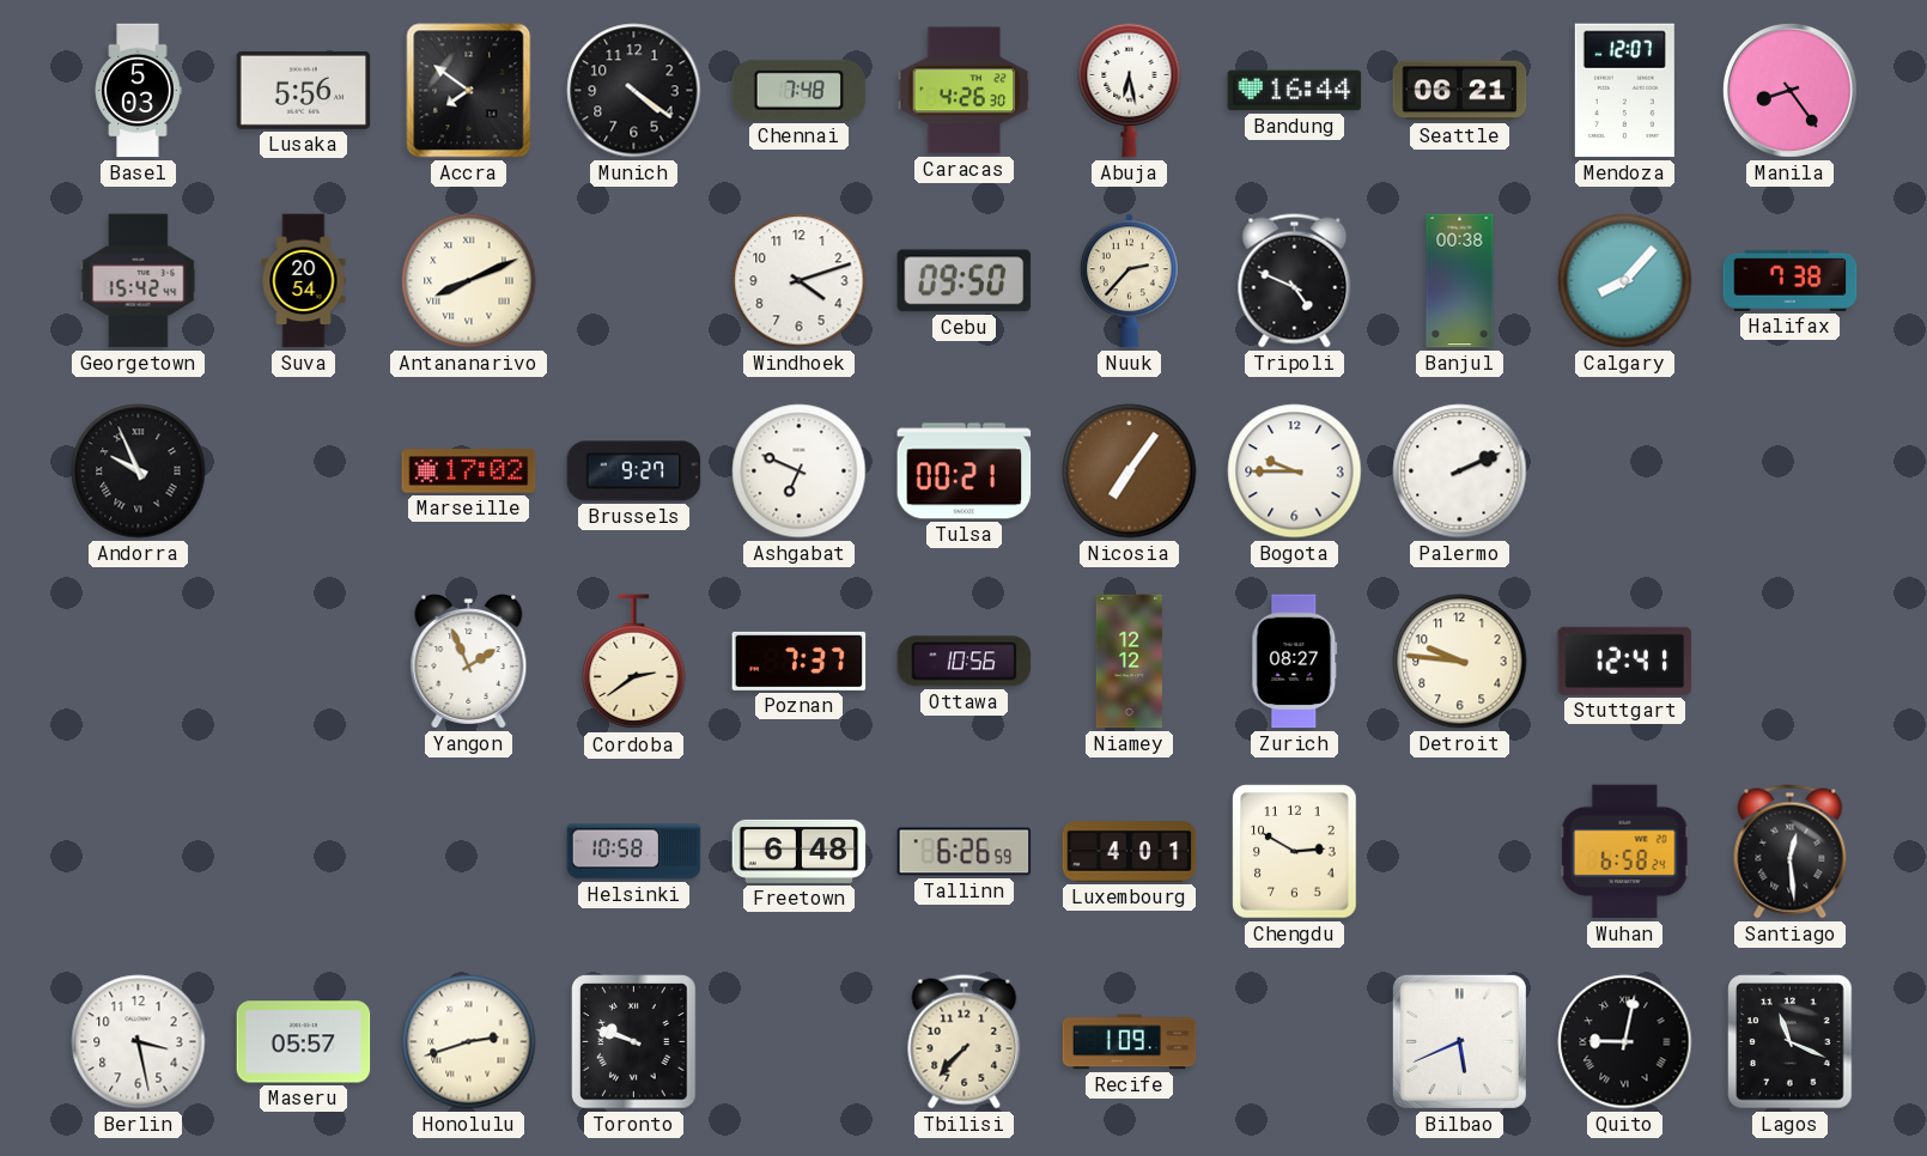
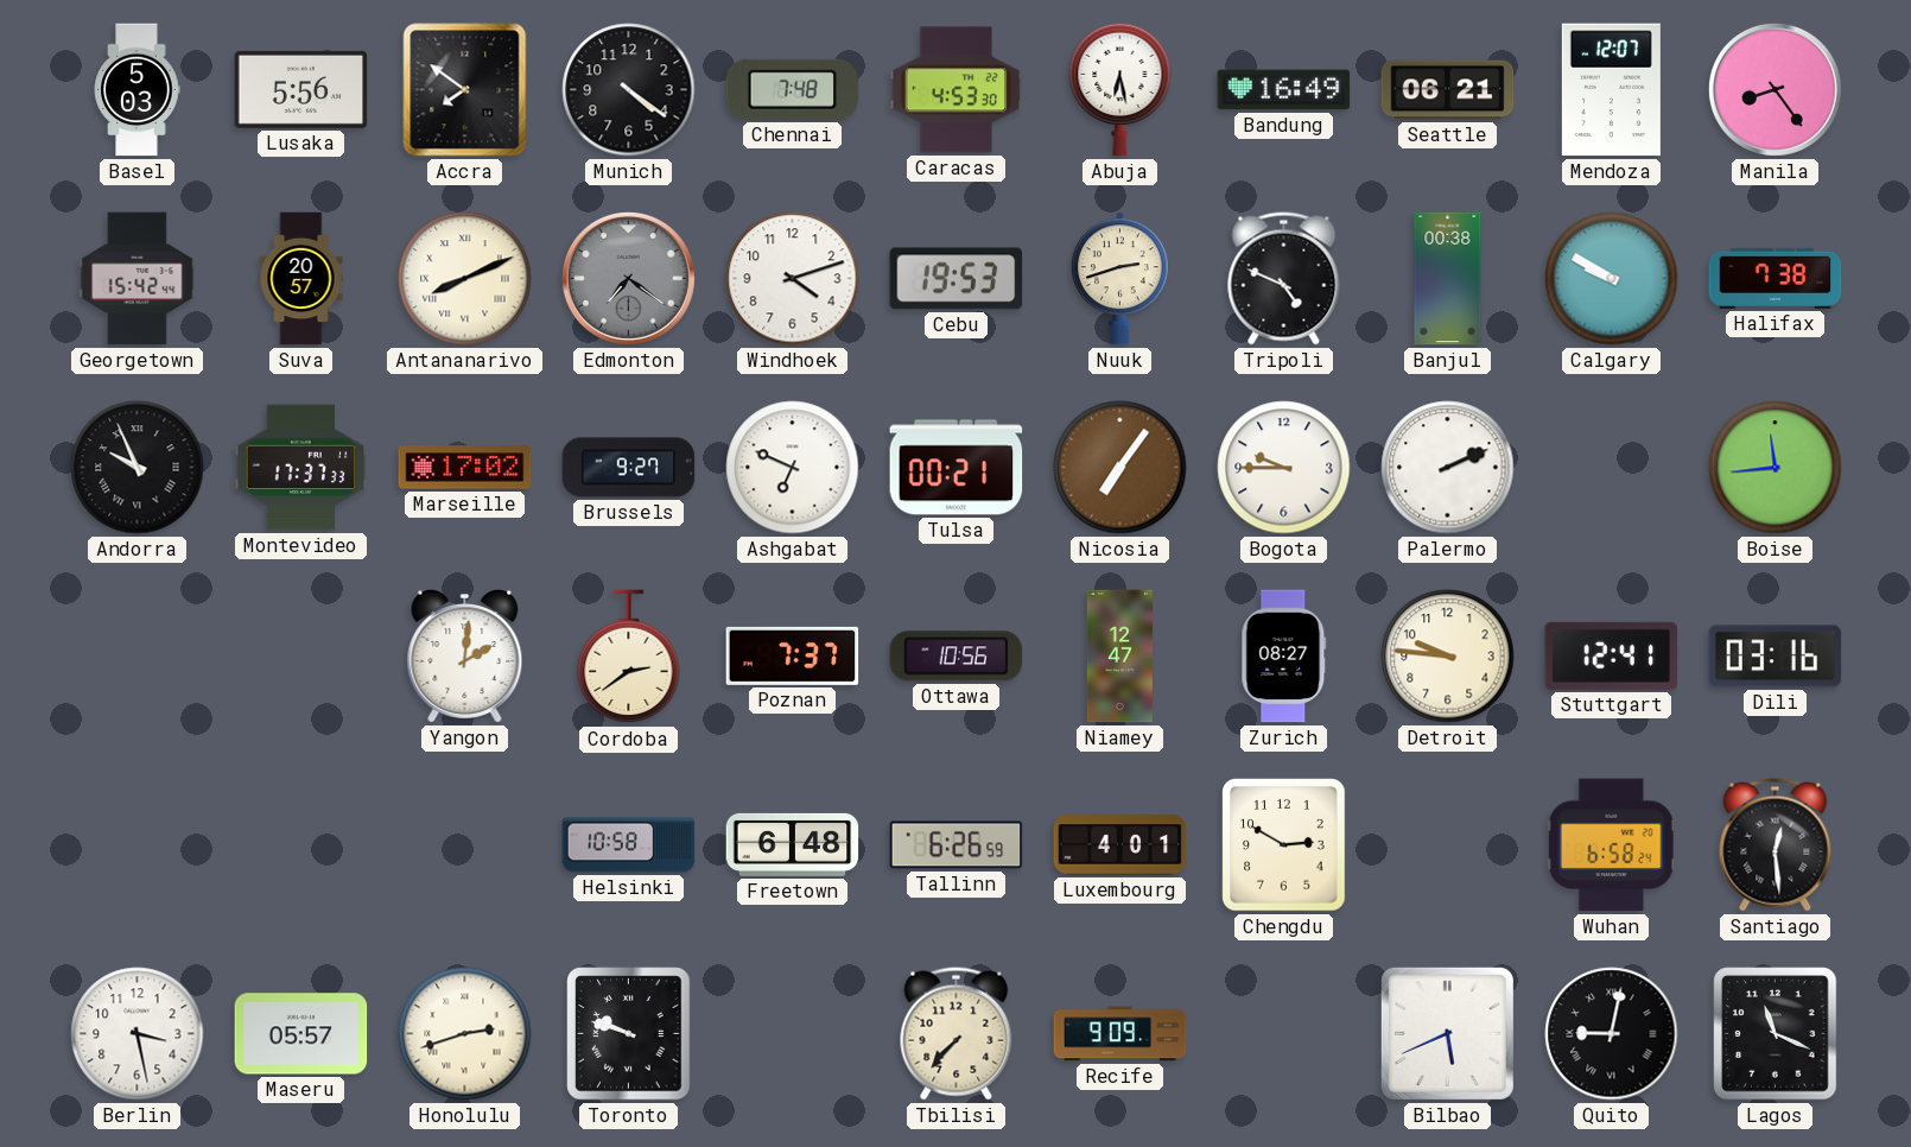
Caracas: 4:26 -> 4:53
Bandung: 16:44 -> 16:49
Suva: 20:54 -> 20:57
Edmonton: none -> 7:21
Cebu: 09:50 -> 19:53
Nuuk: 2:37 -> 2:42
Calgary: 8:07 -> 9:50
Montevideo: none -> 17:37
Boise: none -> 11:44
Yangon: 1:56 -> 2:01
Niamey: 12:12 -> 12:47
Dili: none -> 03:16
Recife: 1:09 -> 9:09
